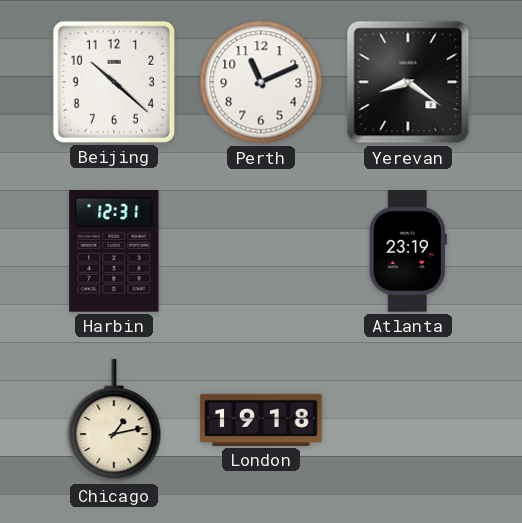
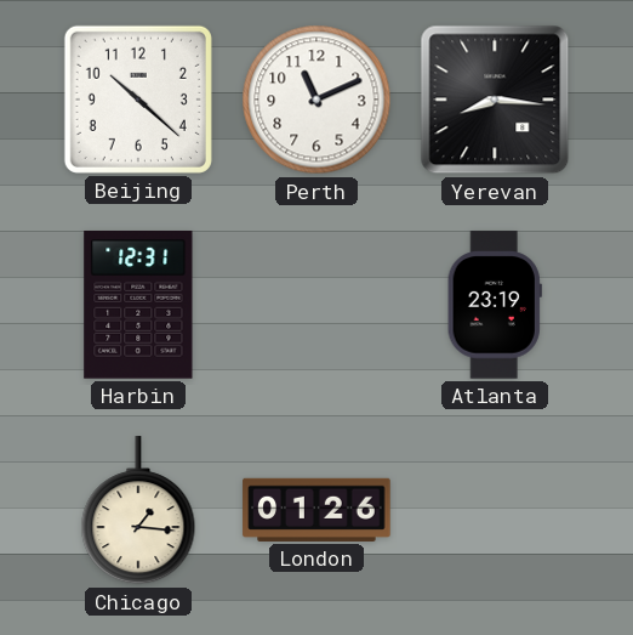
Yerevan: 8:21 -> 8:16
Chicago: 1:13 -> 1:16
London: 19:18 -> 01:26
